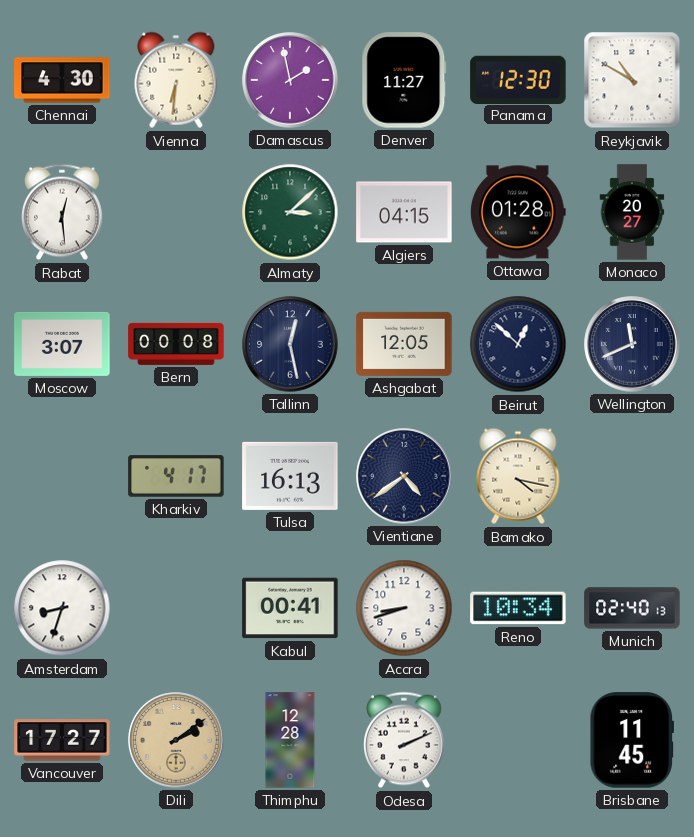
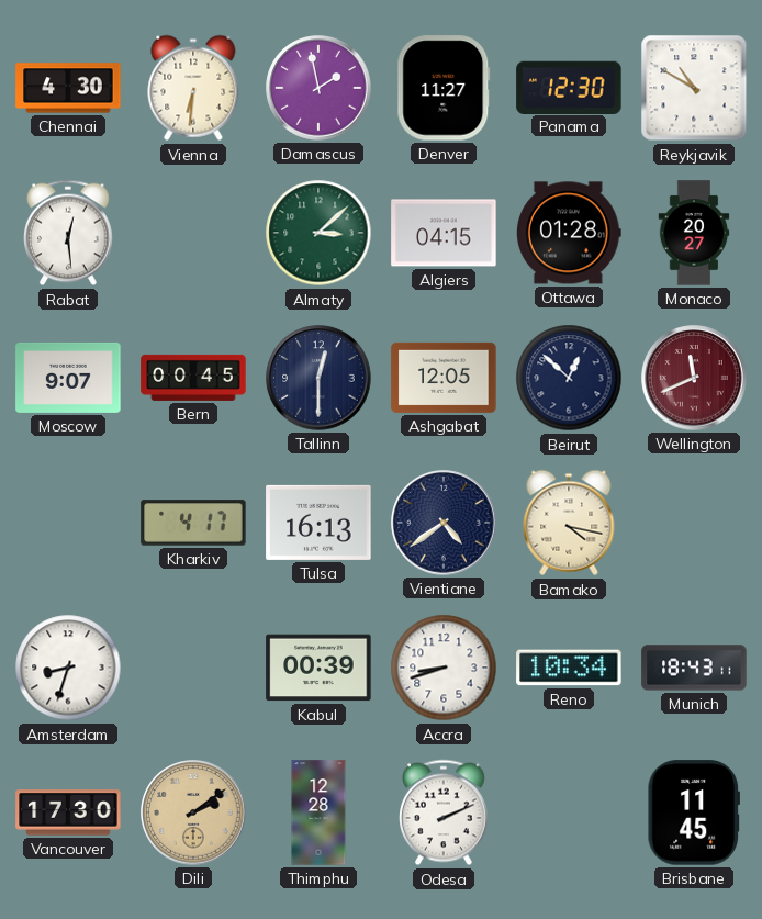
Moscow: 3:07 -> 9:07
Bern: 00:08 -> 00:45
Tallinn: 12:28 -> 12:30
Wellington dial: navy -> burgundy
Kabul: 00:41 -> 00:39
Munich: 02:40 -> 18:43
Vancouver: 17:27 -> 17:30
